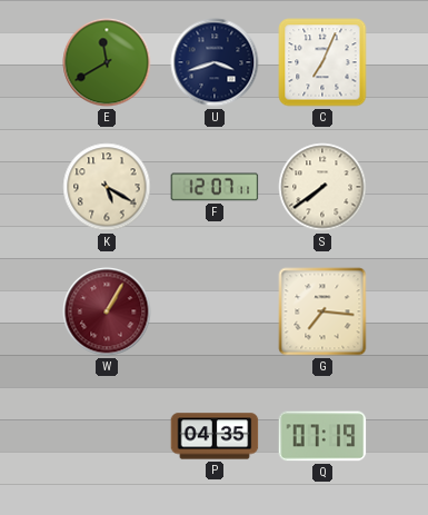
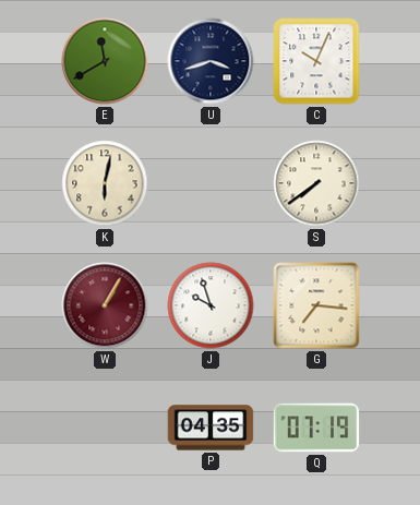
C: 7:04 -> 10:04
K: 5:20 -> 6:02
F: 12:07 -> none
J: none -> 9:57
